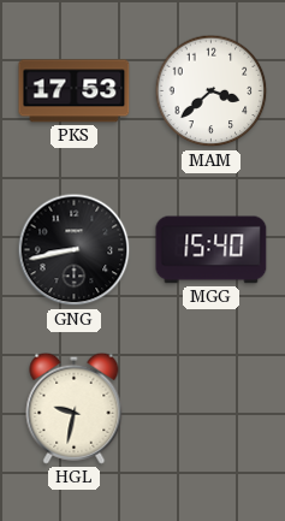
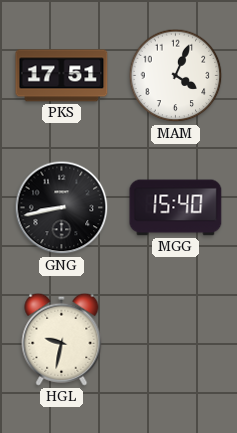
PKS: 17:53 -> 17:51
MAM: 3:38 -> 4:04
